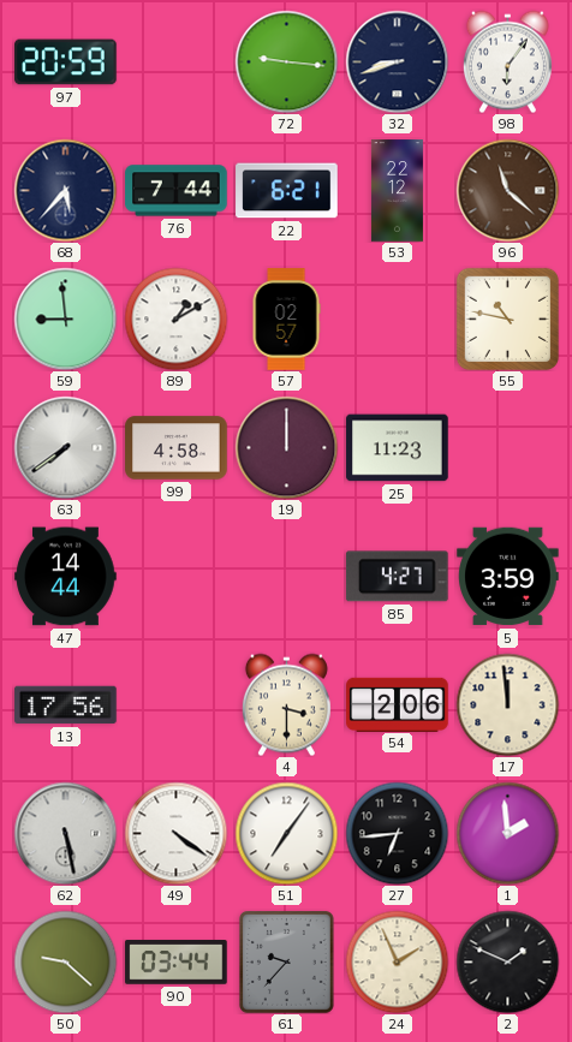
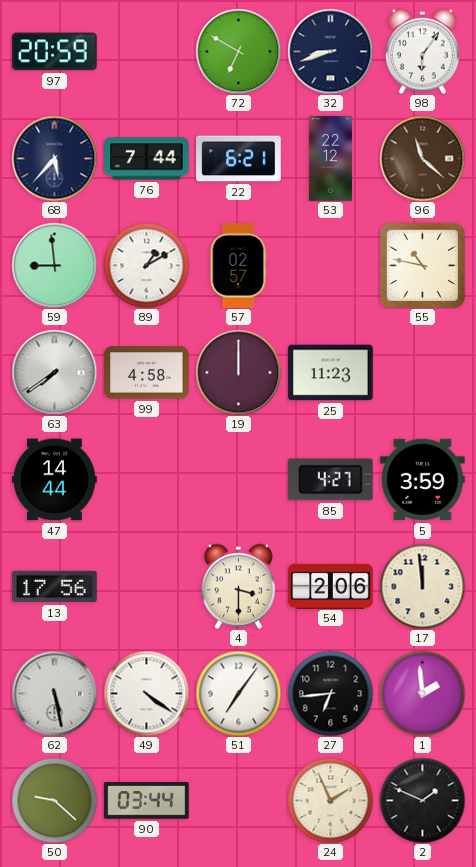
72: 9:16 -> 6:50
61: 9:37 -> none
